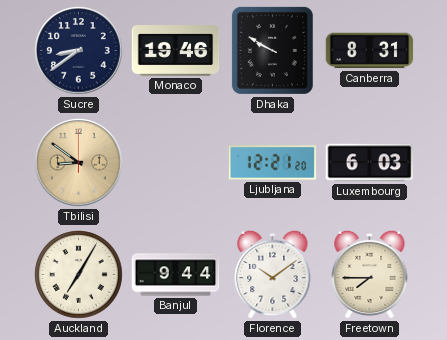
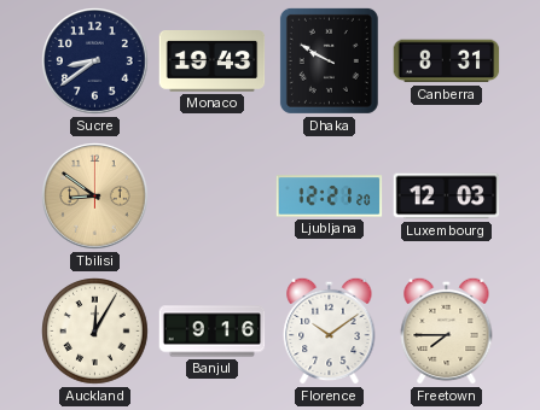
Monaco: 19:46 -> 19:43
Luxembourg: 6:03 -> 12:03
Auckland: 7:05 -> 12:05
Banjul: 9:44 -> 9:16
